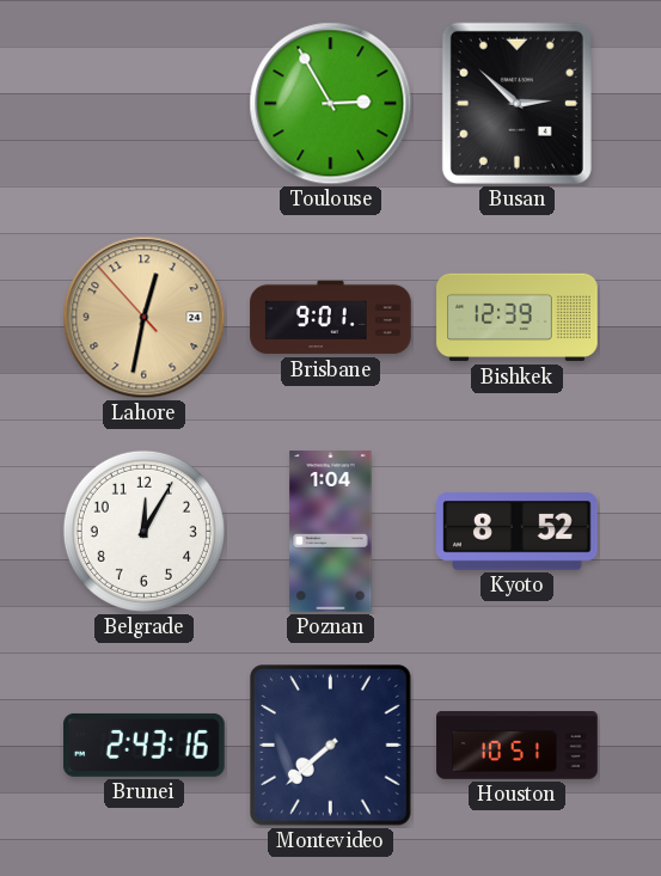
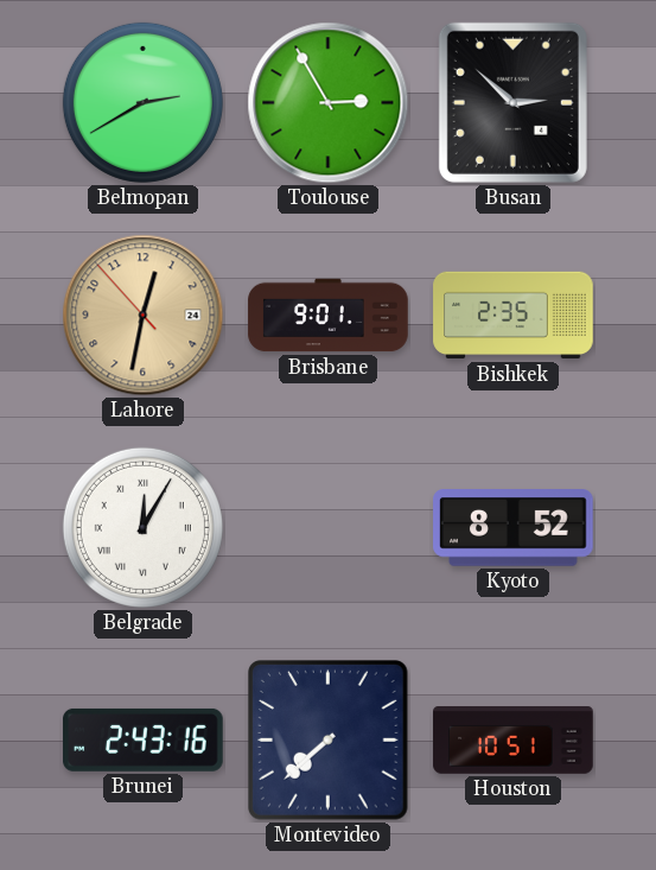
Belmopan: none -> 2:40
Bishkek: 12:39 -> 2:35
Belgrade numerals: Arabic -> Roman
Poznan: 1:04 -> none
